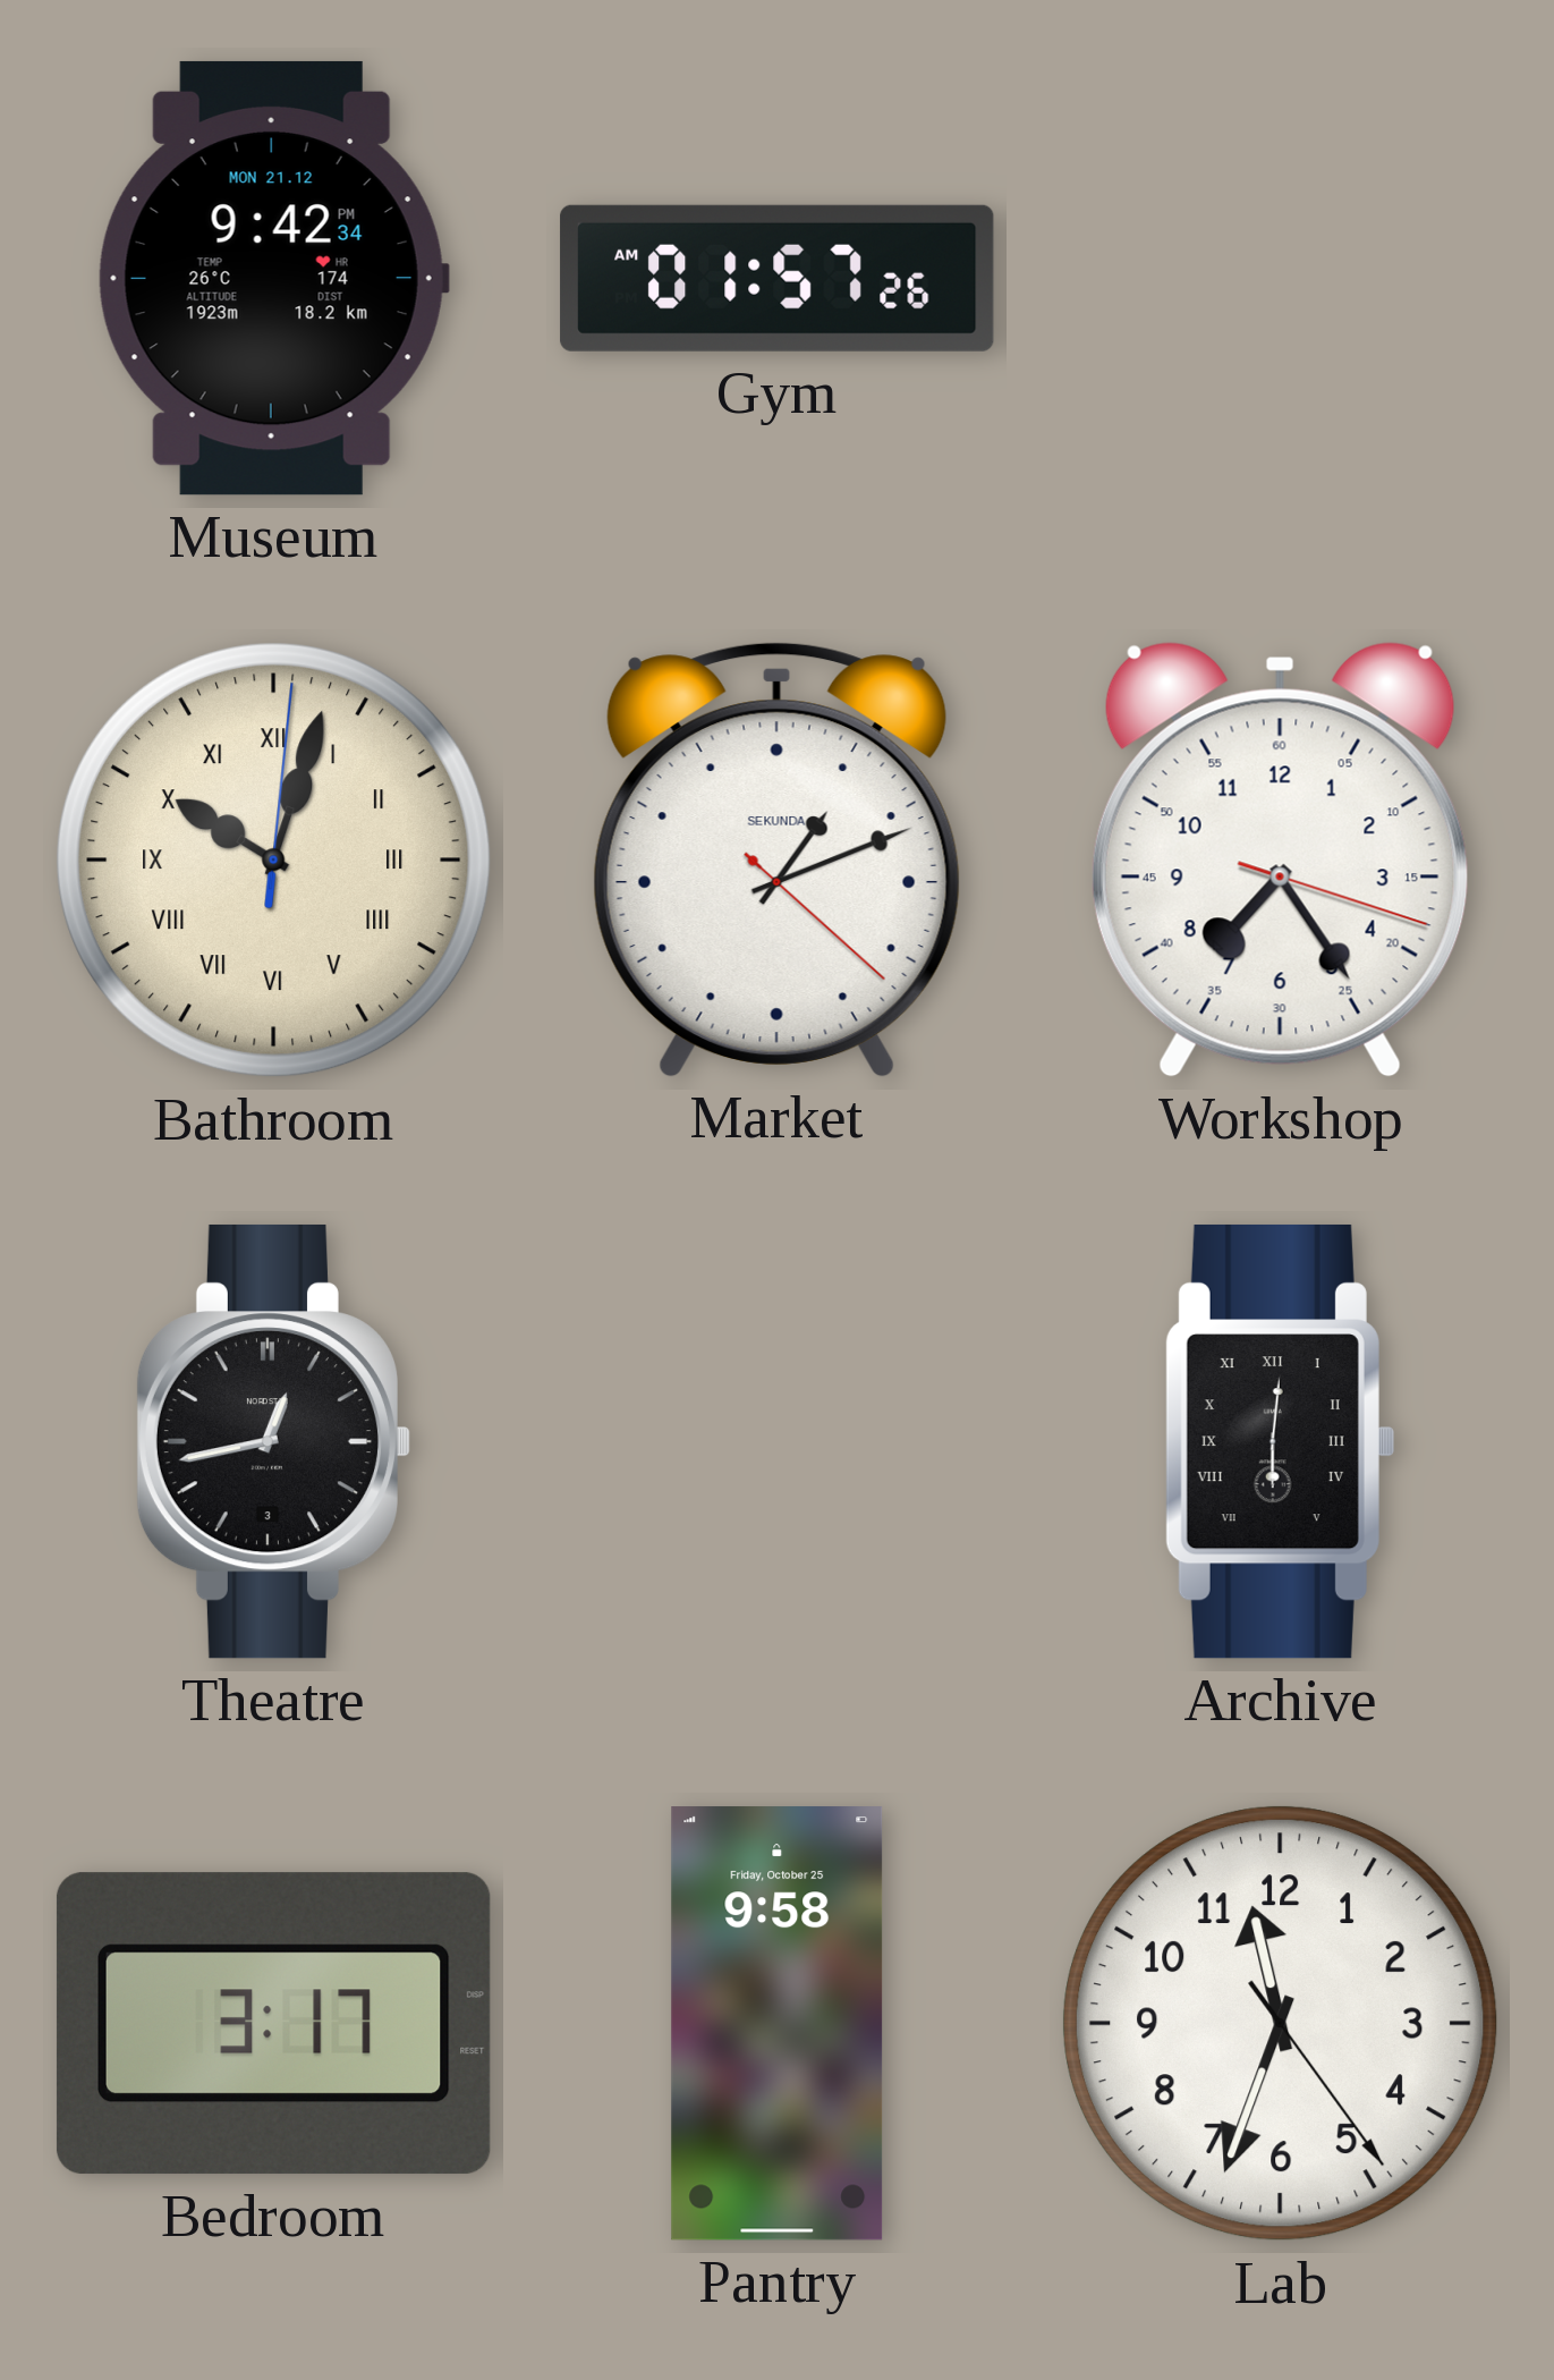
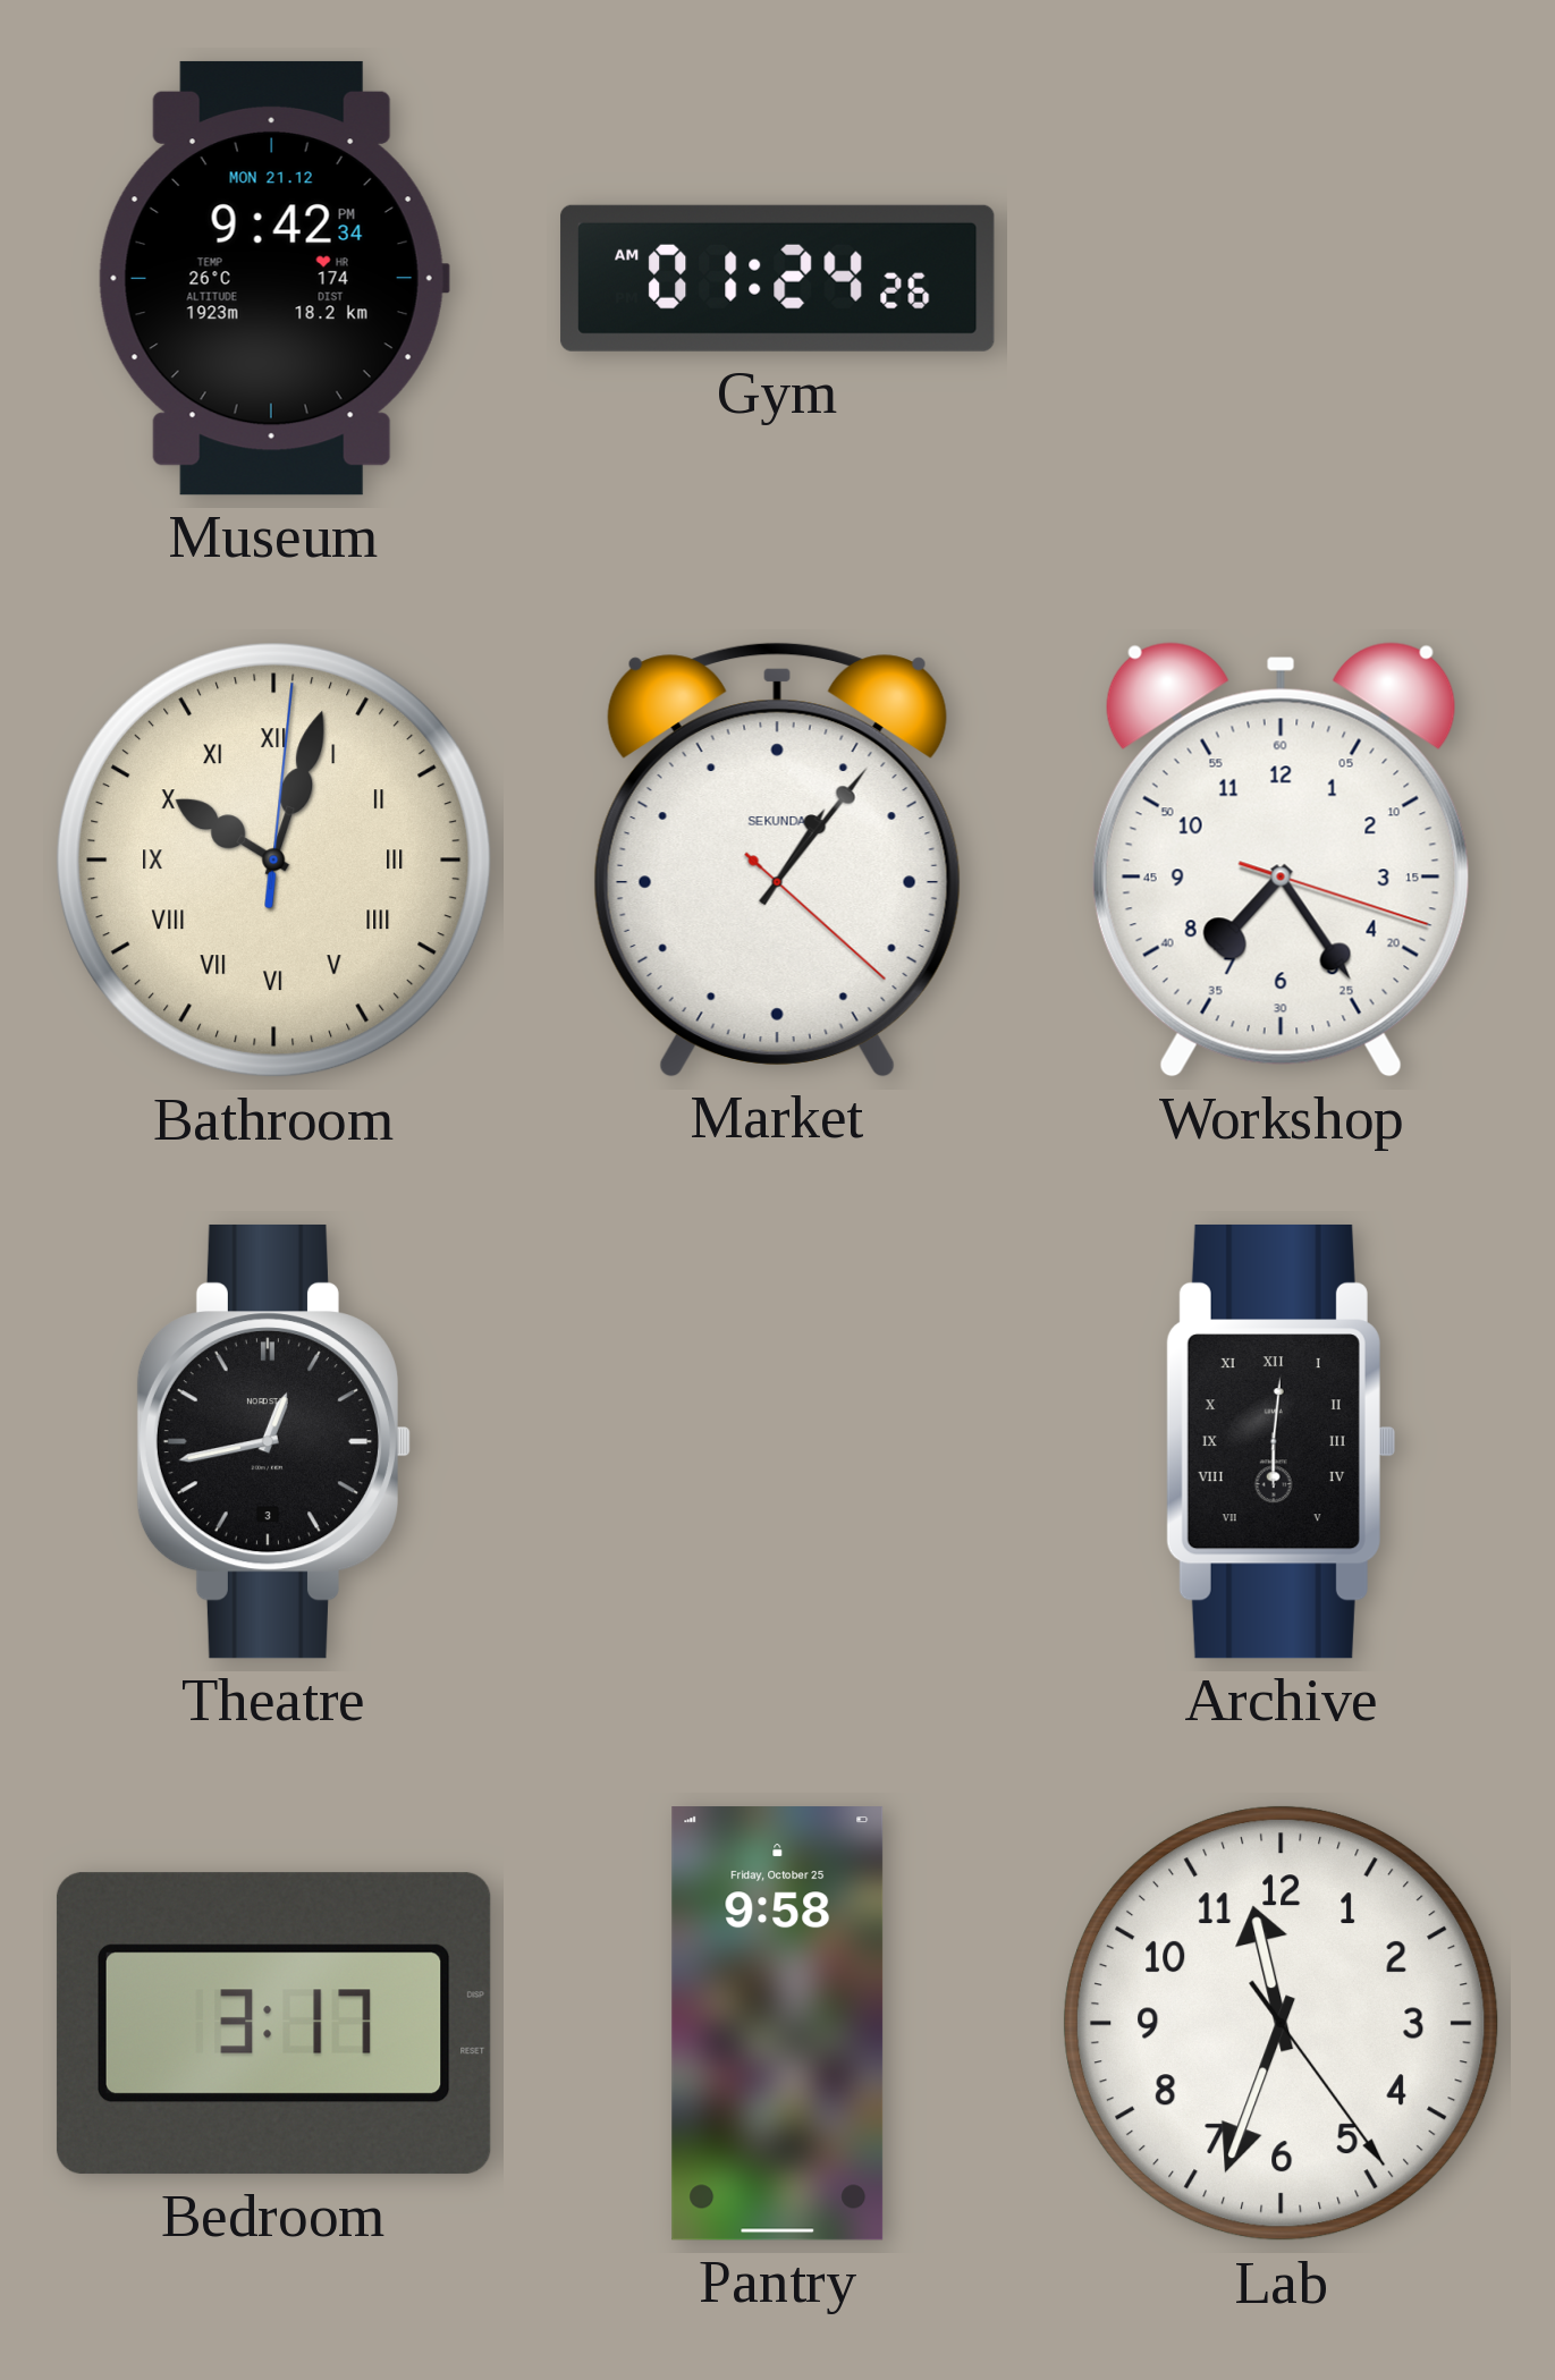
Gym: 01:57 -> 01:24
Market: 1:11 -> 1:06
